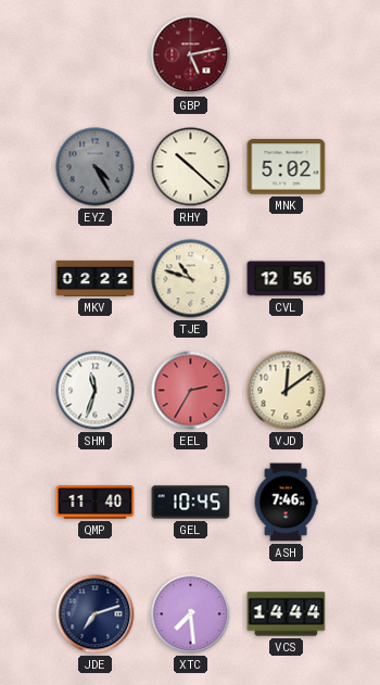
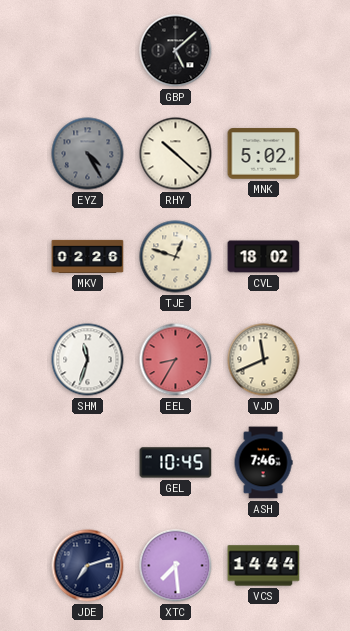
GBP: 5:13 -> 5:08
GBP dial: burgundy -> black
MKV: 02:22 -> 02:26
TJE: 10:48 -> 12:48
CVL: 12:56 -> 18:02
EEL: 2:35 -> 8:35
VJD: 12:09 -> 11:41
QMP: 11:40 -> none
